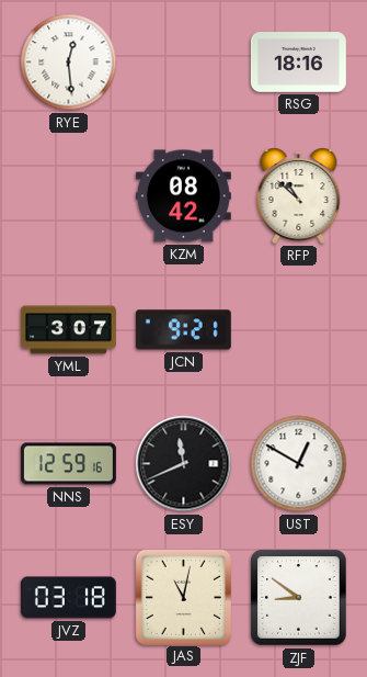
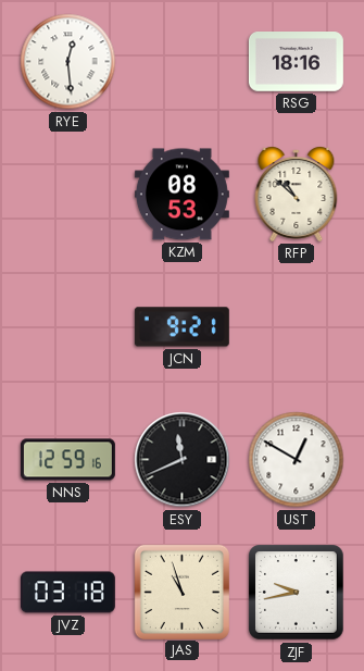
KZM: 08:42 -> 08:53
YML: 3:07 -> none
JAS: 11:02 -> 10:57
ZJF: 8:51 -> 9:43
